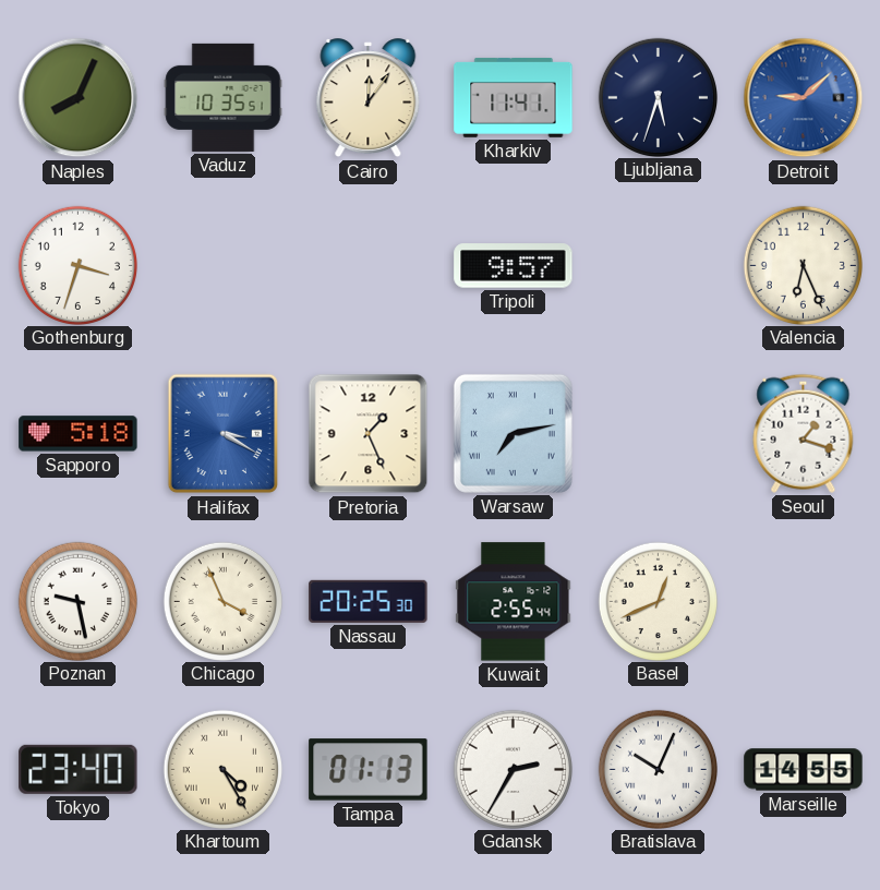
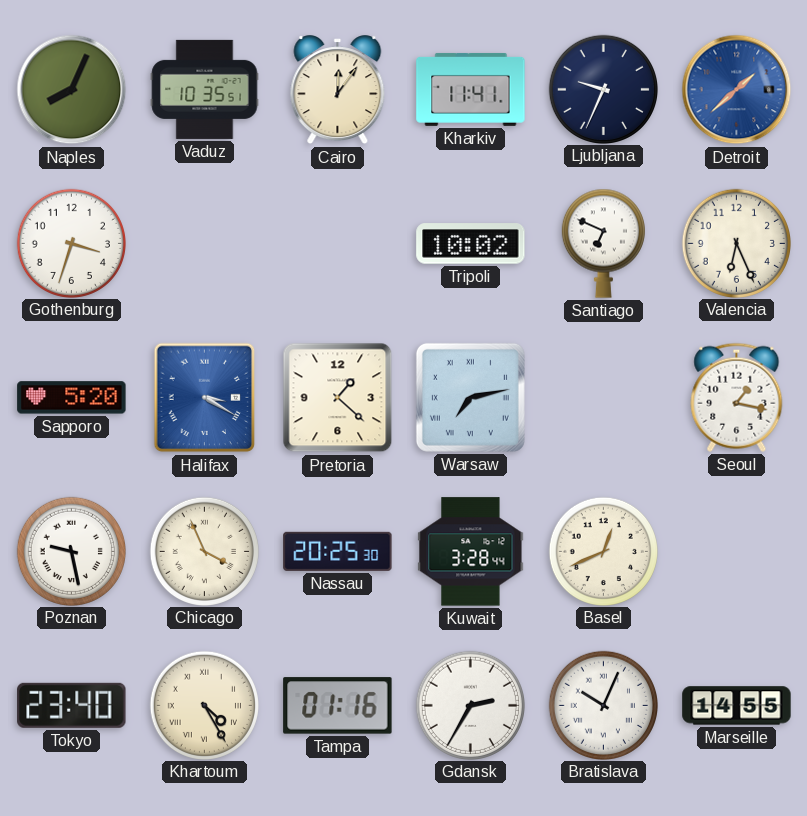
Ljubljana: 5:33 -> 9:34
Detroit: 9:08 -> 1:38
Tripoli: 9:57 -> 10:02
Santiago: none -> 6:49
Sapporo: 5:18 -> 5:20
Pretoria: 1:26 -> 1:22
Seoul: 1:18 -> 1:17
Kuwait: 2:55 -> 3:28
Tampa: 01:13 -> 01:16
